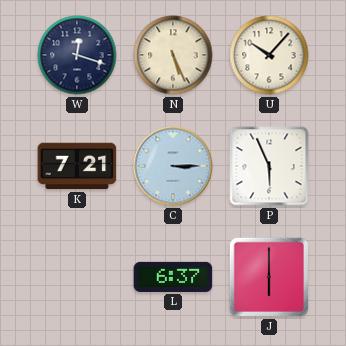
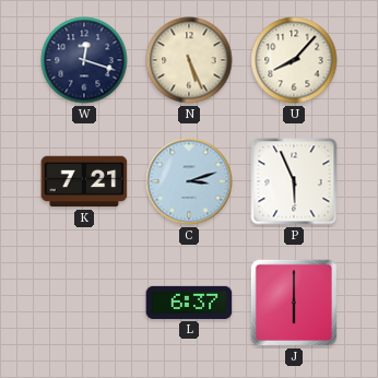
U: 10:07 -> 8:07
C: 3:15 -> 3:12
